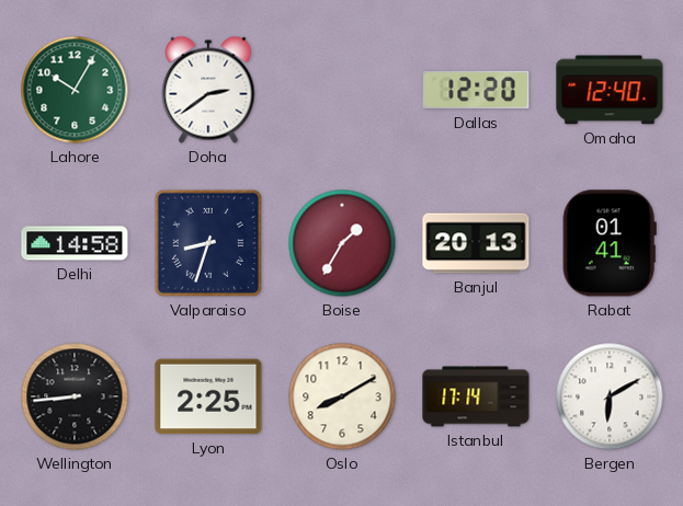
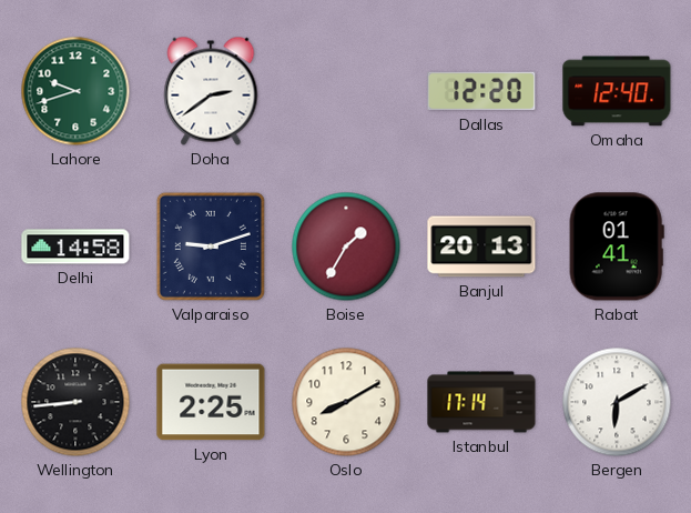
Lahore: 10:05 -> 9:42
Valparaiso: 8:33 -> 9:12
